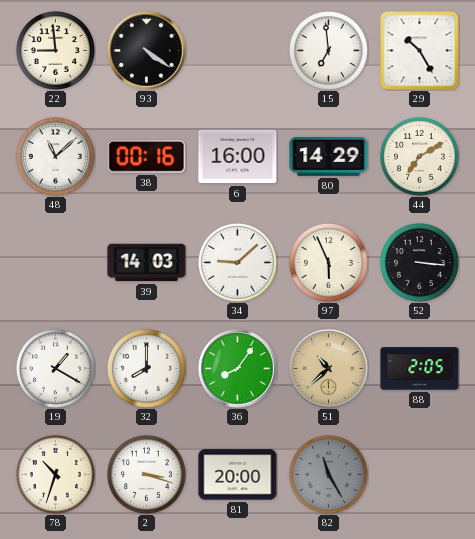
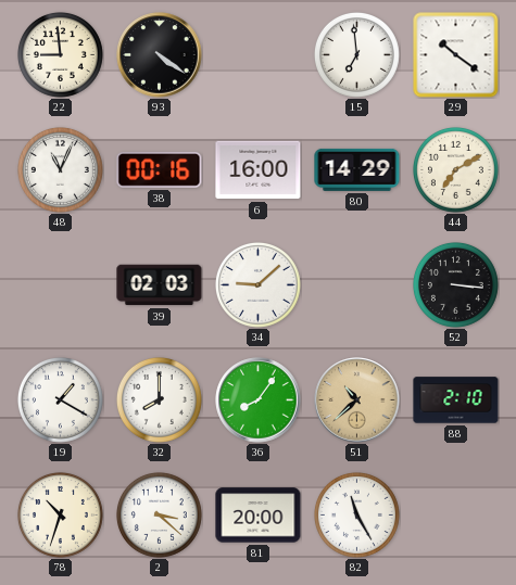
29: 10:25 -> 10:21
48: 11:08 -> 11:04
39: 14:03 -> 02:03
97: 5:56 -> none
88: 2:05 -> 2:10
2: 3:18 -> 3:22
82 dial: grey -> white
